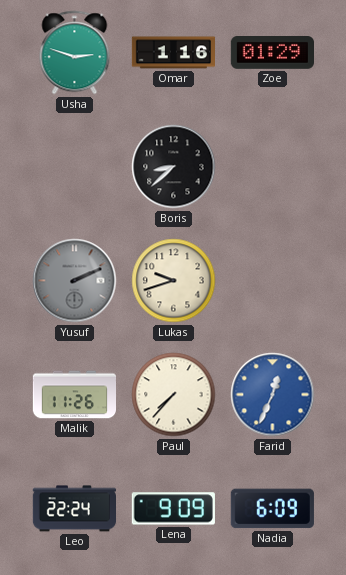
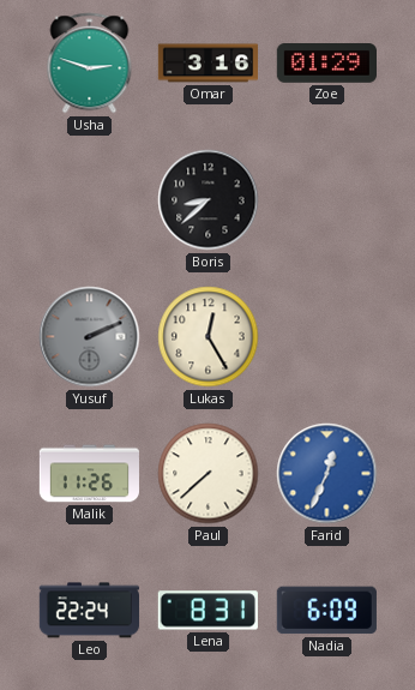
Omar: 1:16 -> 3:16
Lukas: 9:42 -> 12:25
Paul: 7:37 -> 7:38
Lena: 9:09 -> 8:31
